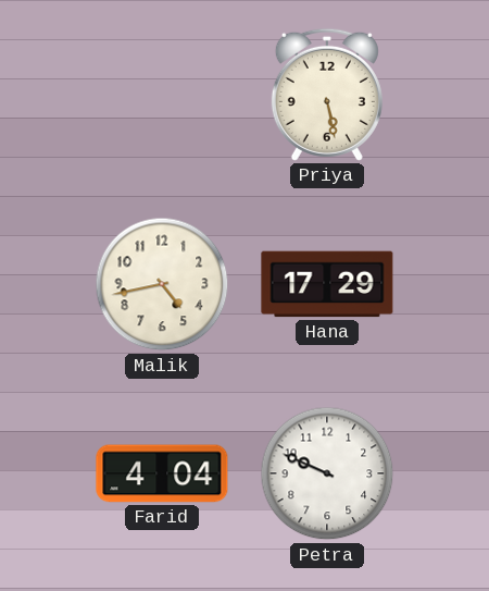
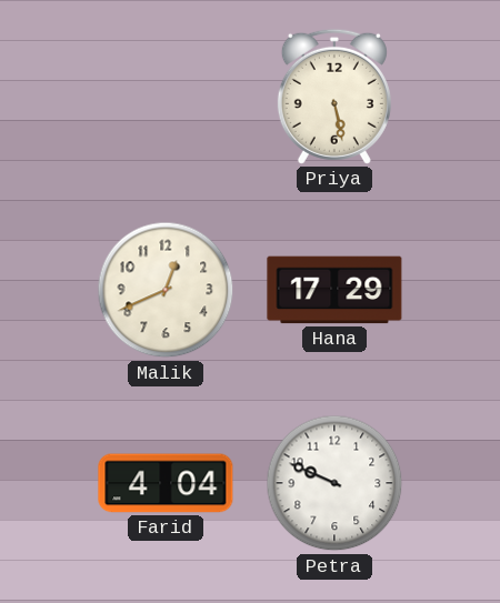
Malik: 4:43 -> 12:41
